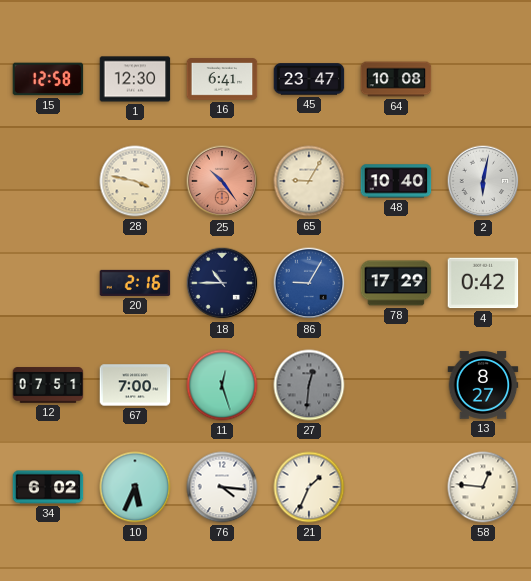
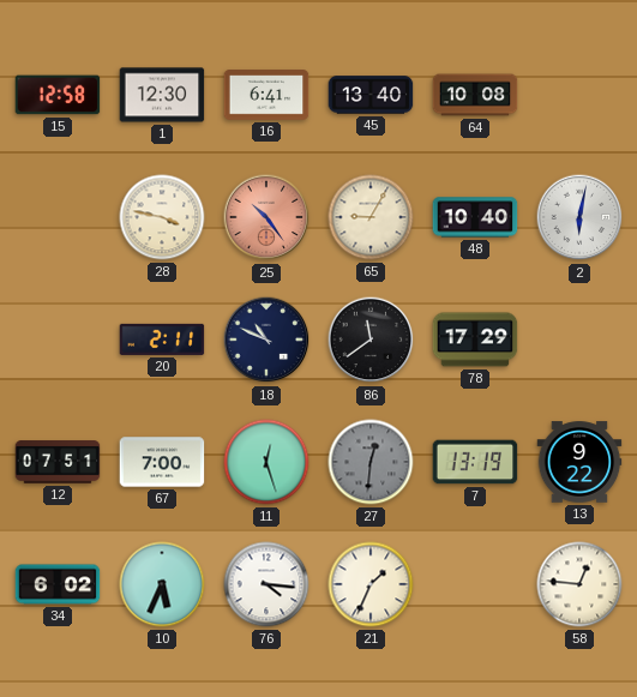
45: 23:47 -> 13:40
20: 2:16 -> 2:11
18: 10:45 -> 10:49
86: 9:05 -> 11:39
86 dial: blue -> black
4: 0:42 -> none
7: none -> 13:19
13: 8:27 -> 9:22
